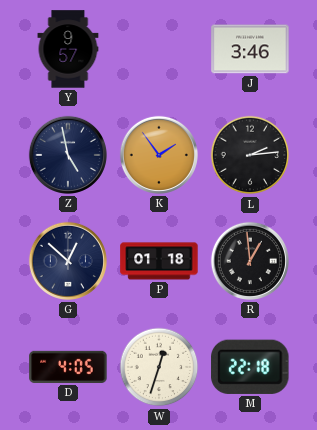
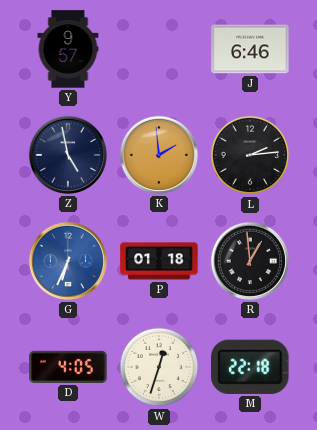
J: 3:46 -> 6:46
K: 1:54 -> 1:59
G: 12:52 -> 6:34
G dial: navy -> blue
